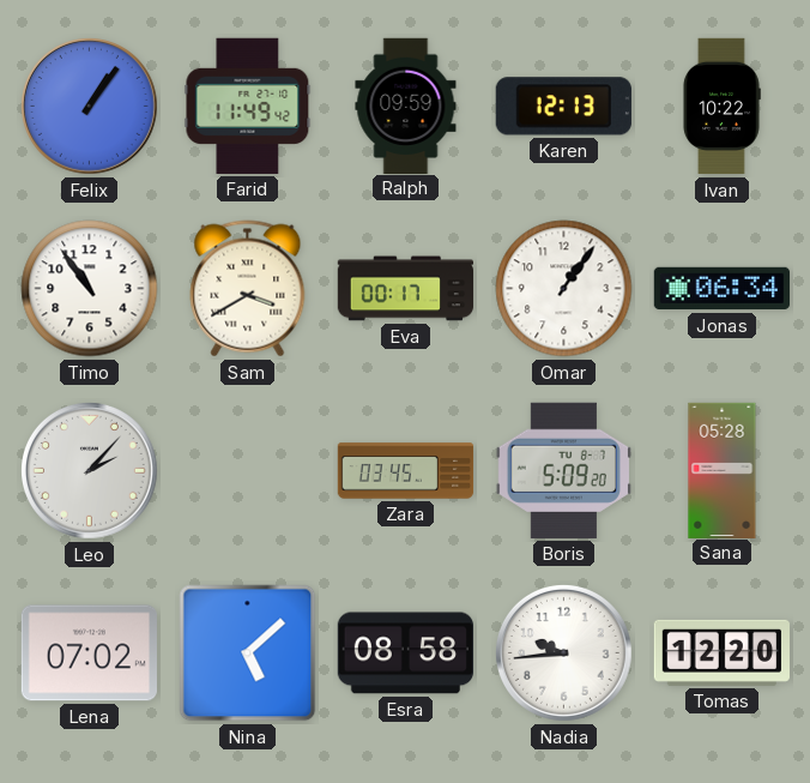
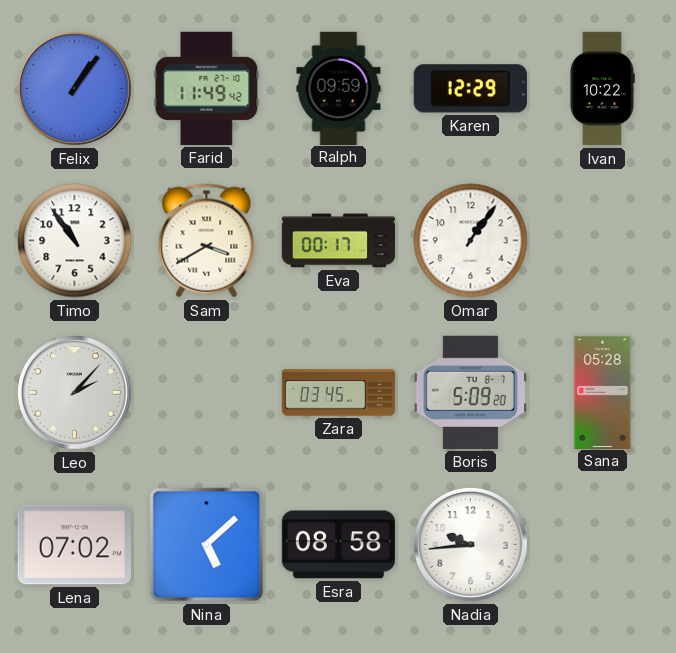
Karen: 12:13 -> 12:29
Jonas: 06:34 -> none
Tomas: 12:20 -> none
